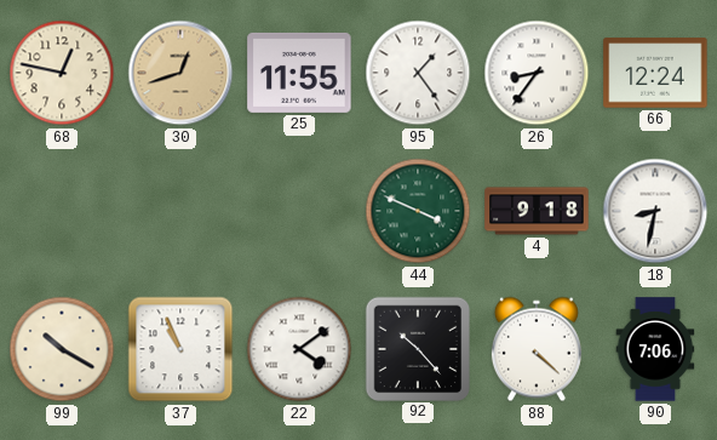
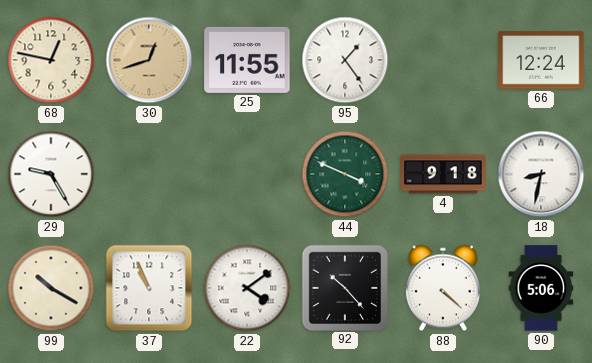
26: 8:36 -> none
29: none -> 9:25
90: 7:06 -> 5:06
